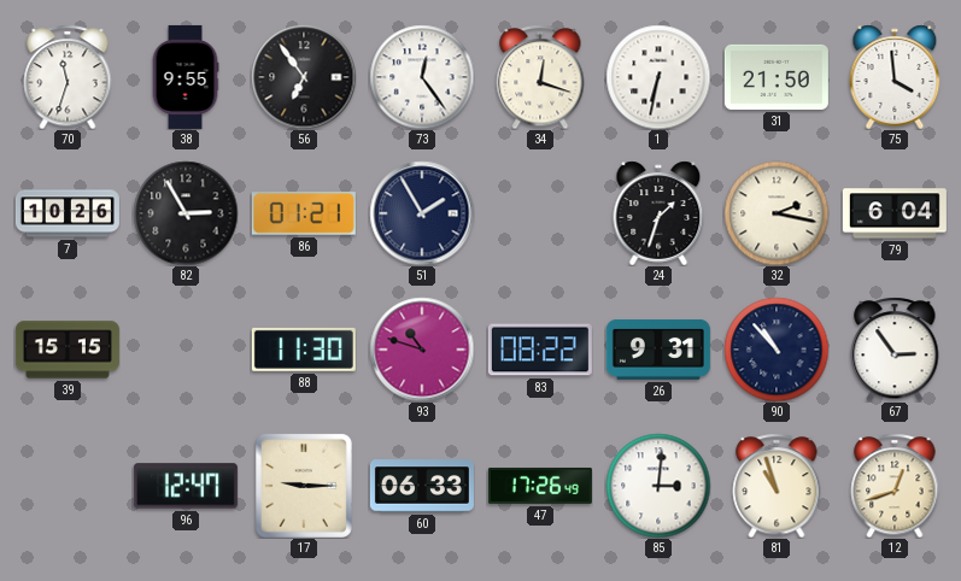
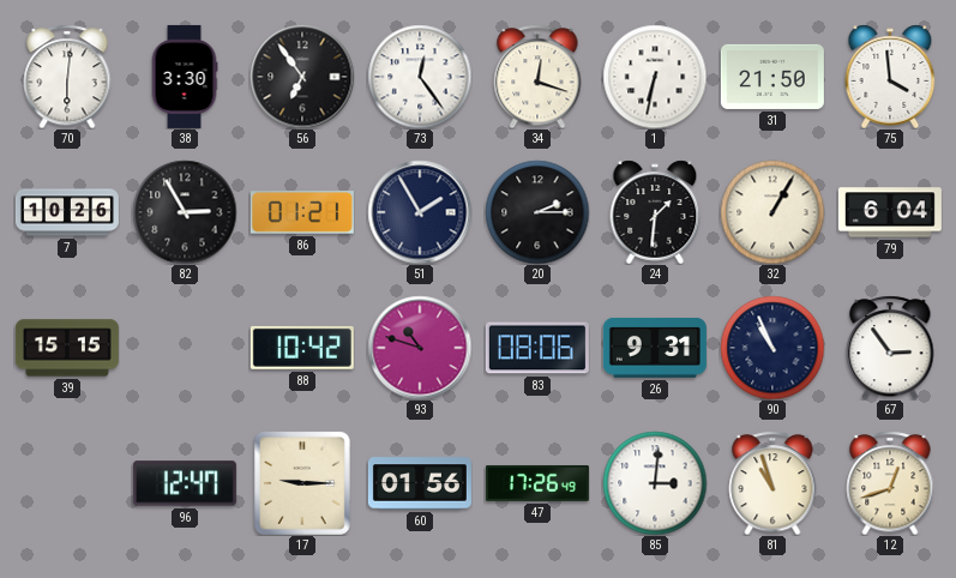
70: 11:33 -> 6:01
38: 9:55 -> 3:30
20: none -> 2:15
24: 1:33 -> 1:31
32: 2:17 -> 1:05
88: 11:30 -> 10:42
83: 08:22 -> 08:06
90: 10:53 -> 10:56
60: 06:33 -> 01:56
